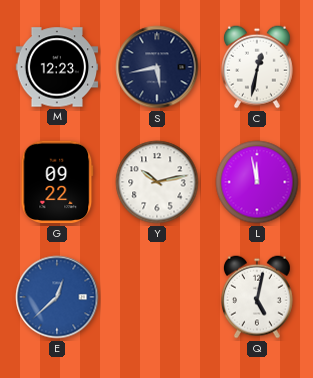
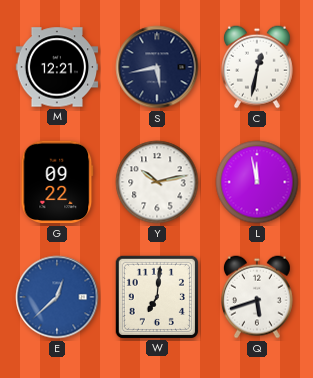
M: 12:23 -> 12:21
W: none -> 7:01
Q: 5:02 -> 5:42
